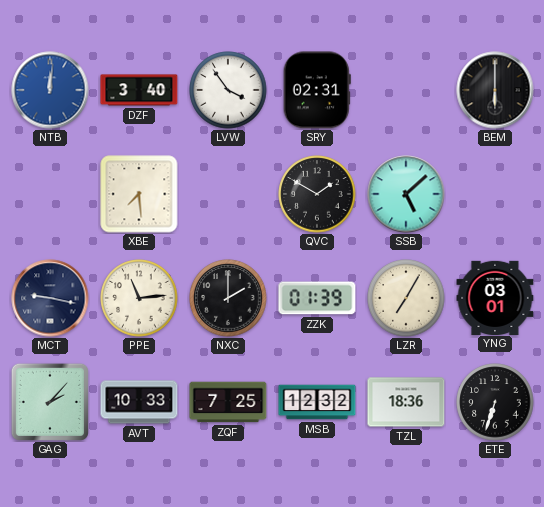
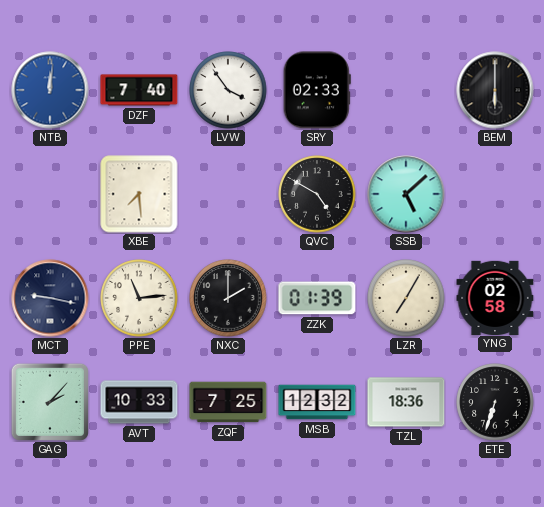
DZF: 3:40 -> 7:40
SRY: 02:31 -> 02:33
QVC: 1:50 -> 4:50
YNG: 03:01 -> 02:58
